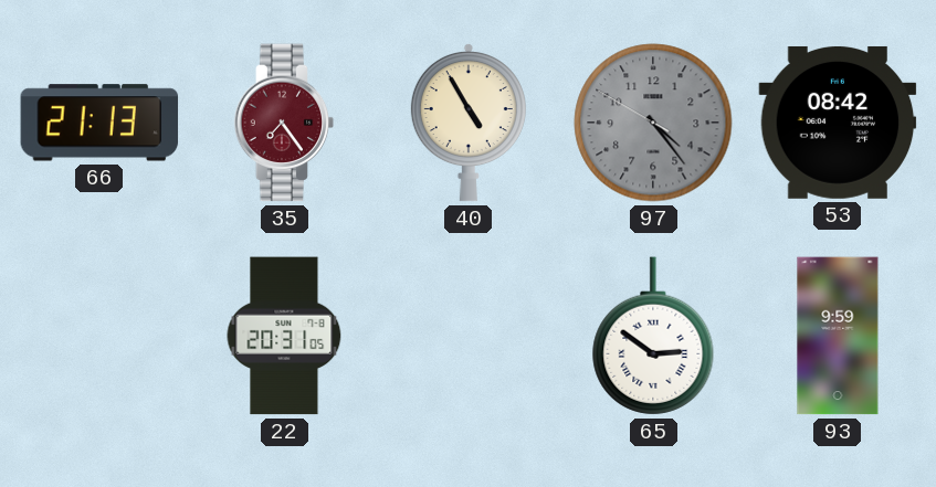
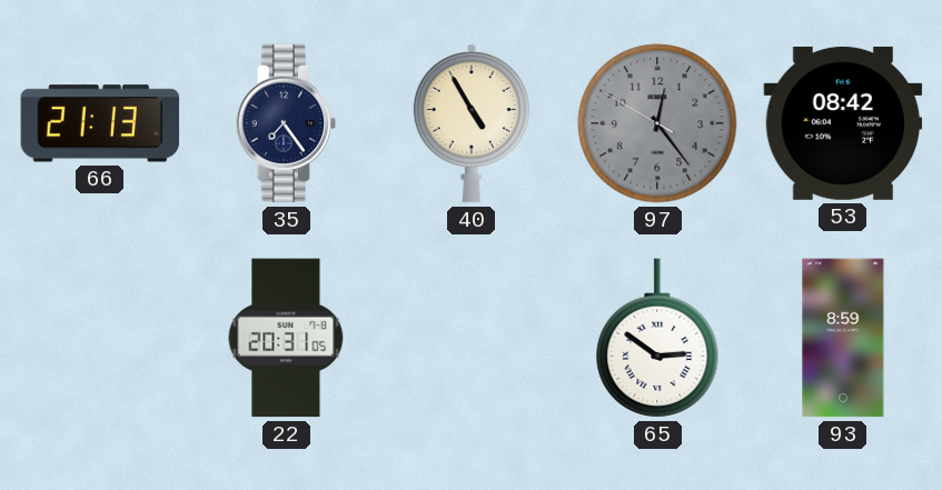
35 dial: burgundy -> navy
97: 4:23 -> 12:23
93: 9:59 -> 8:59
